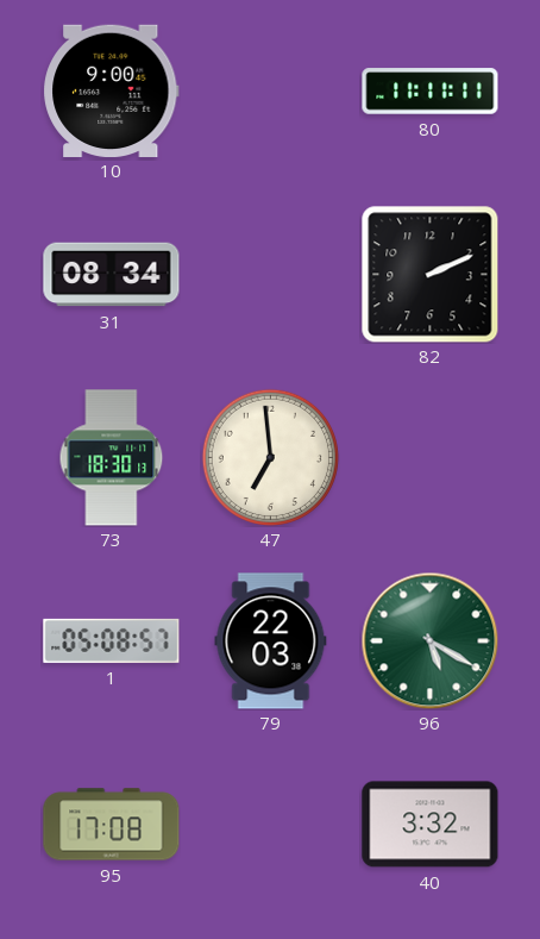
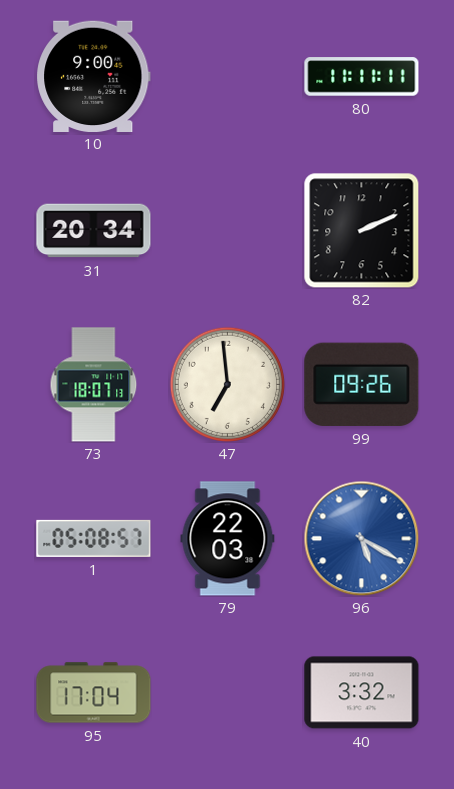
31: 08:34 -> 20:34
73: 18:30 -> 18:07
99: none -> 09:26
96 dial: green -> blue
95: 17:08 -> 17:04
